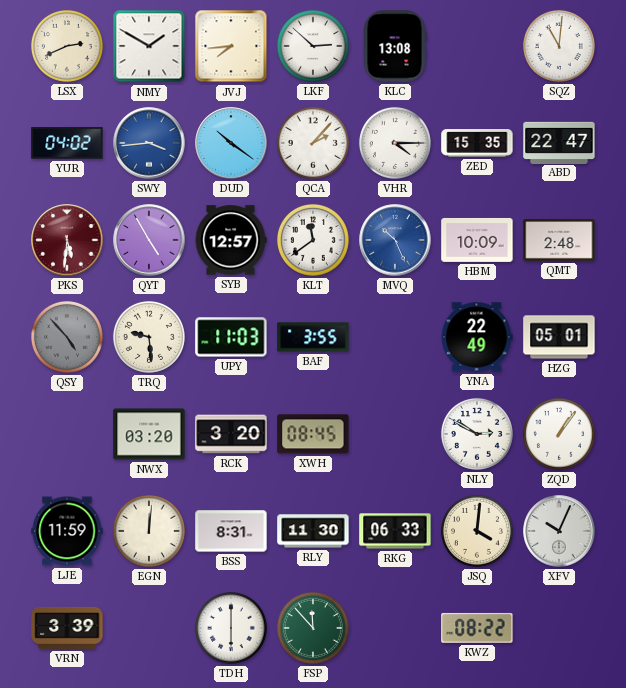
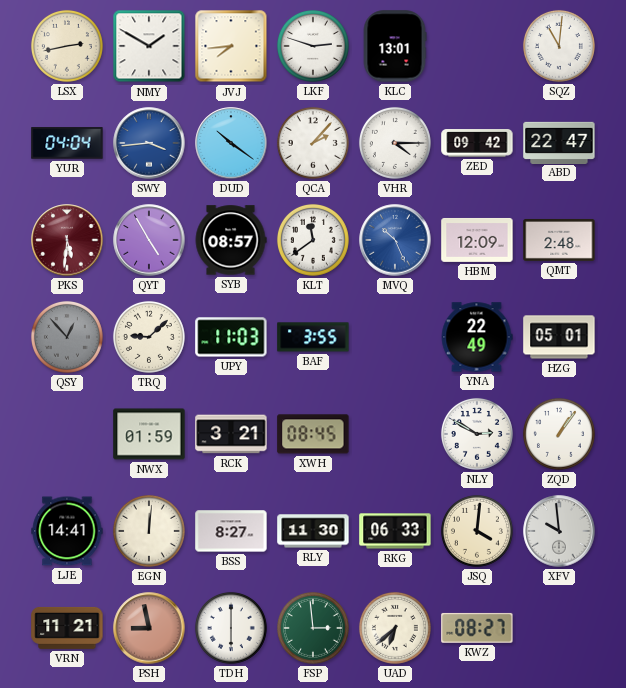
LSX: 2:41 -> 2:43
LKF: 2:52 -> 2:48
KLC: 13:08 -> 13:01
YUR: 04:02 -> 04:04
ZED: 15:35 -> 09:42
SYB: 12:57 -> 08:57
HBM: 10:09 -> 12:09
QSY: 4:53 -> 12:53
TRQ: 9:29 -> 9:08
NWX: 03:20 -> 01:59
RCK: 3:20 -> 3:21
LJE: 11:59 -> 14:41
BSS: 8:31 -> 8:27
XFV: 10:04 -> 9:59
VRN: 3:39 -> 11:21
PSH: none -> 8:58
FSP: 11:53 -> 2:59
UAD: none -> 6:38
KWZ: 08:22 -> 08:27
